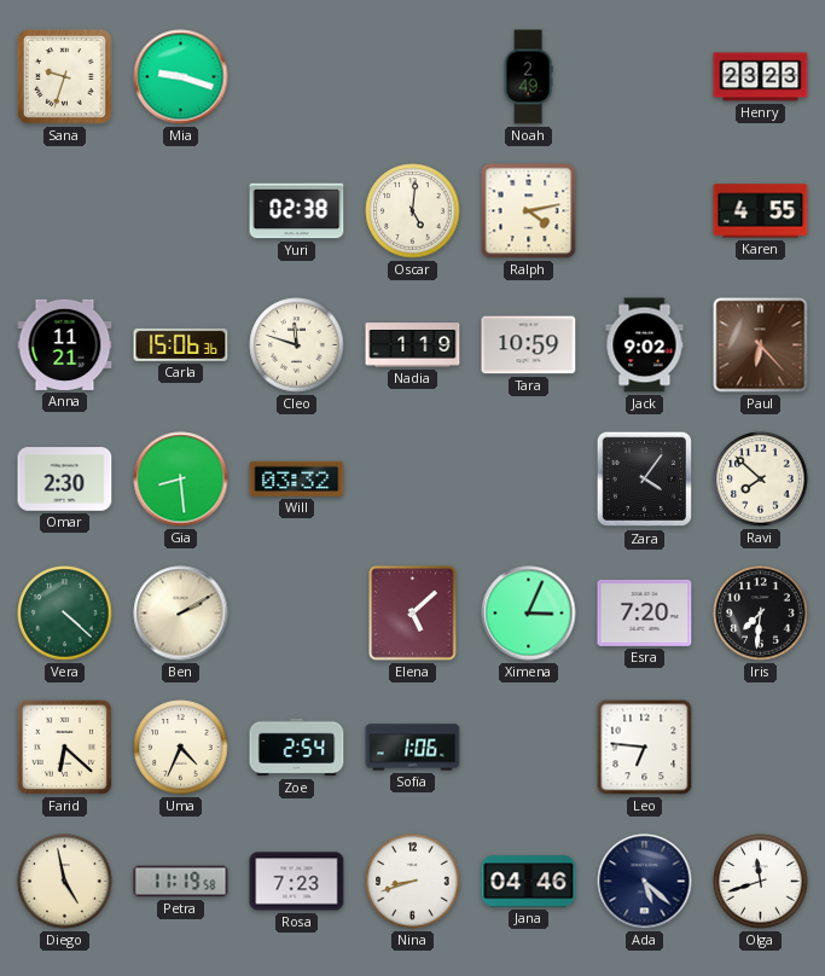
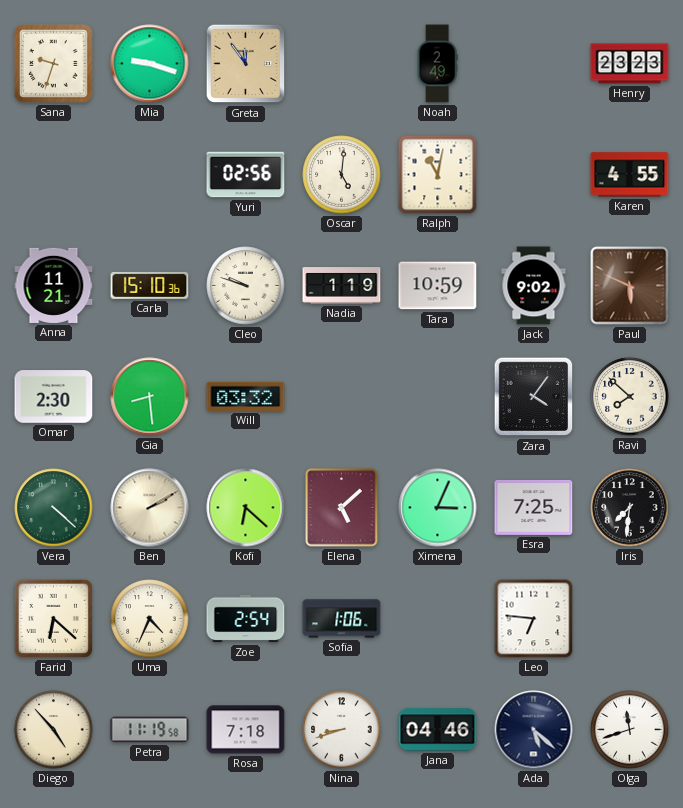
Greta: none -> 11:54
Yuri: 02:38 -> 02:56
Ralph: 4:13 -> 11:02
Carla: 15:06 -> 15:10
Cleo: 11:48 -> 9:48
Paul: 6:23 -> 5:49
Kofi: none -> 6:22
Esra: 7:20 -> 7:25
Diego: 4:58 -> 4:53
Rosa: 7:23 -> 7:18
